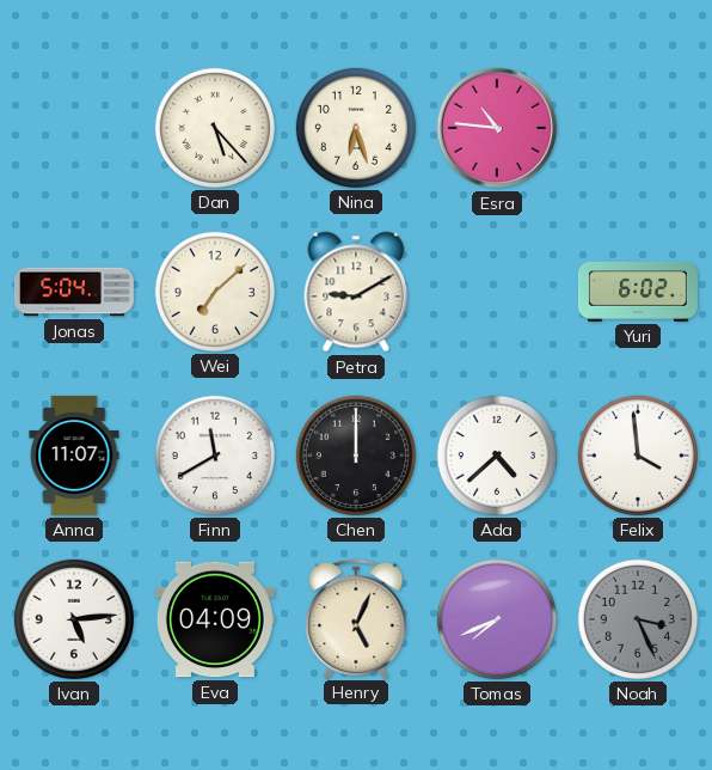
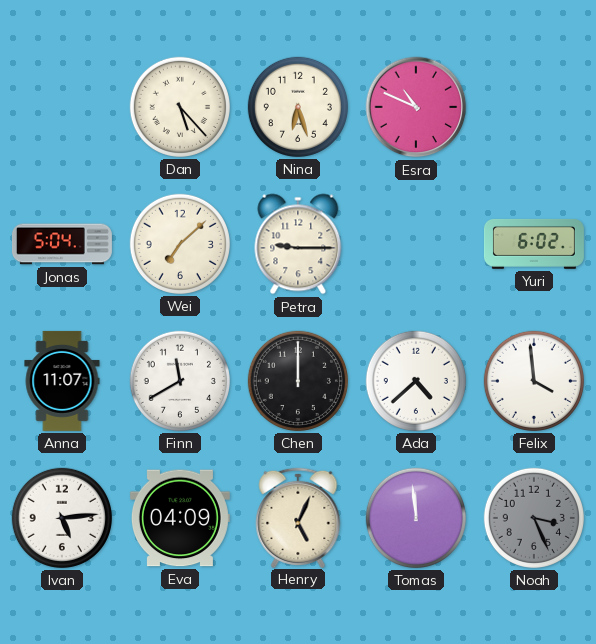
Esra: 10:46 -> 10:49
Petra: 9:10 -> 9:15
Tomas: 7:41 -> 11:59
